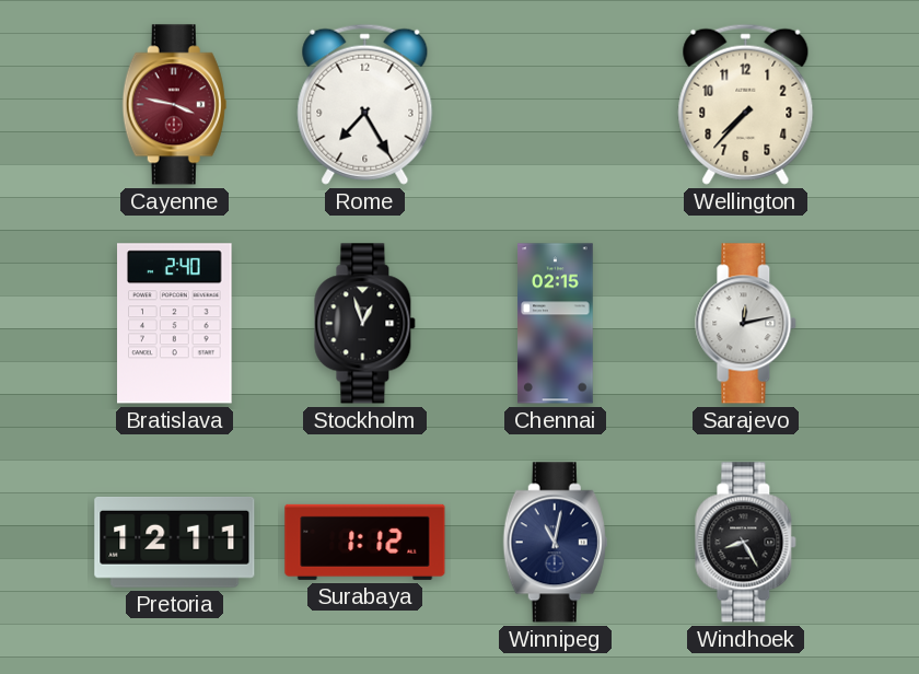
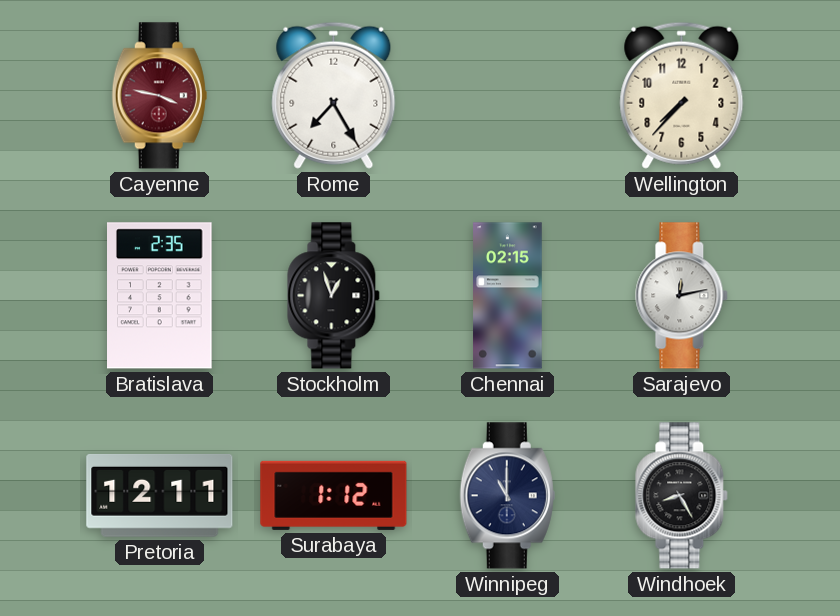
Bratislava: 2:40 -> 2:35
Winnipeg: 11:02 -> 11:00
